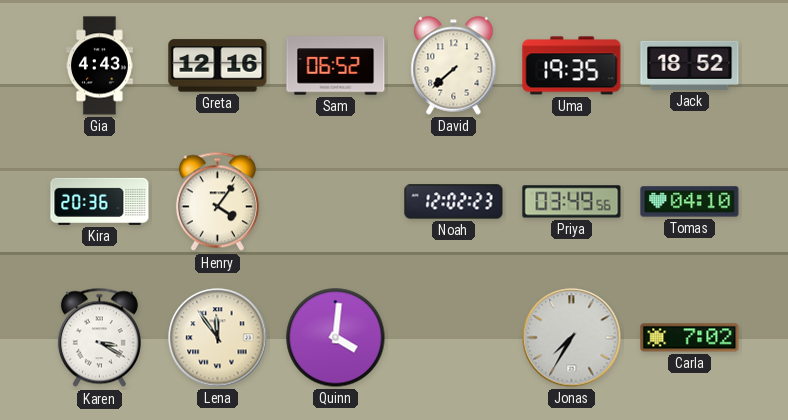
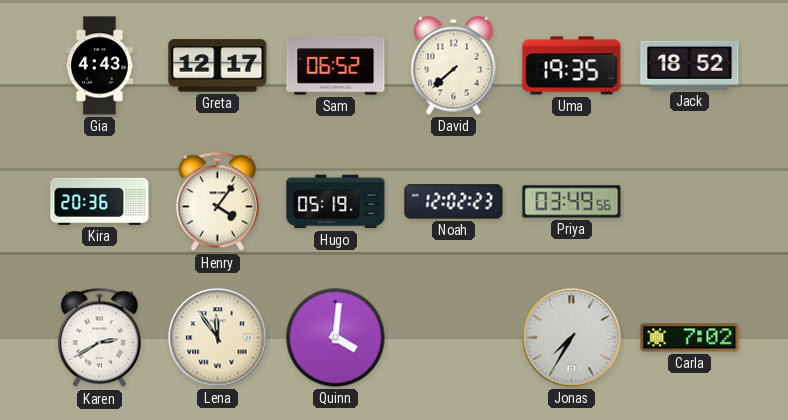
Greta: 12:16 -> 12:17
Hugo: none -> 05:19
Tomas: 04:10 -> none
Karen: 3:20 -> 2:40
